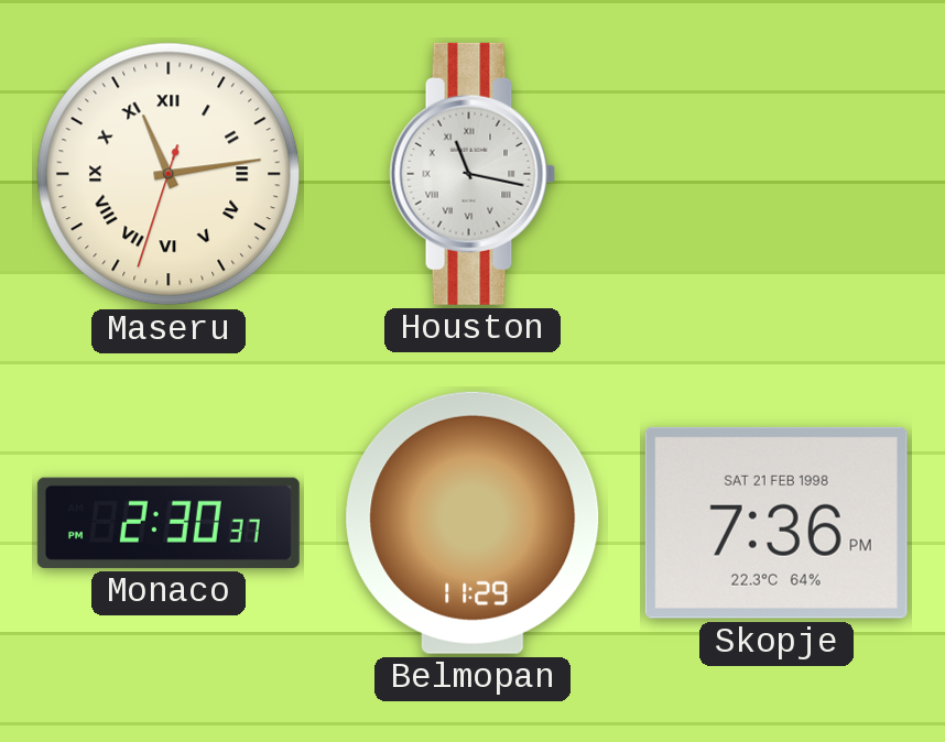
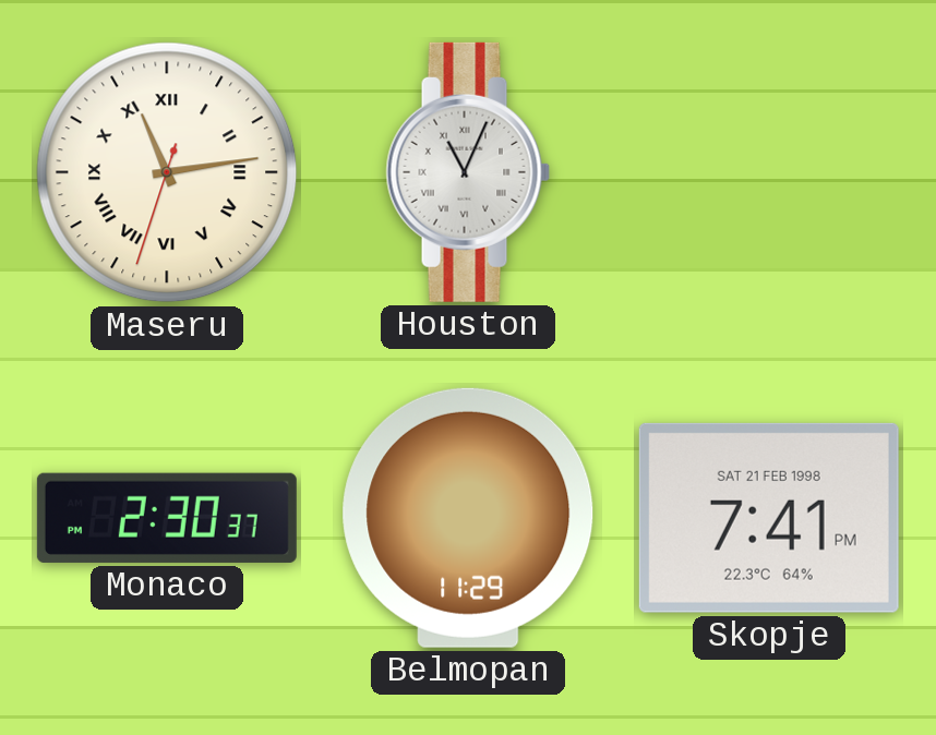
Houston: 11:17 -> 11:04
Skopje: 7:36 -> 7:41
